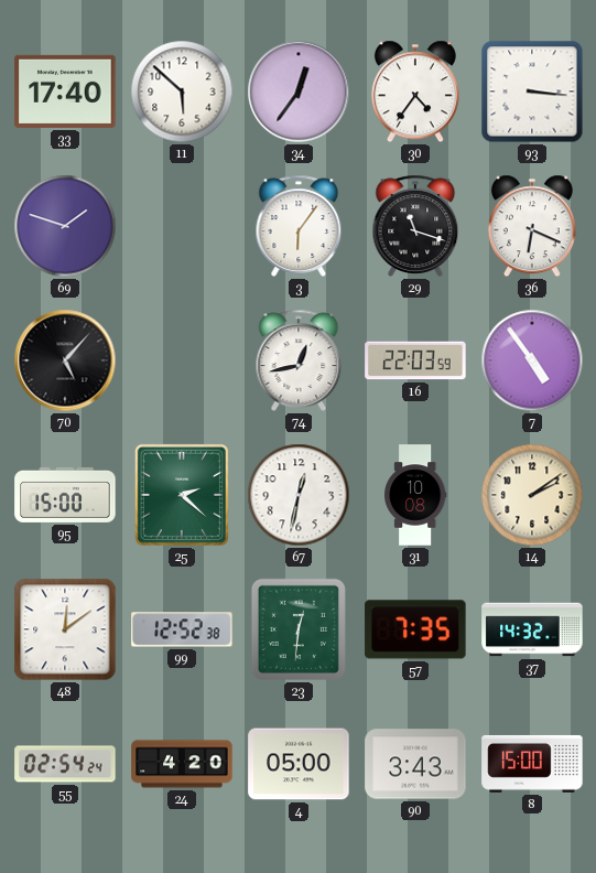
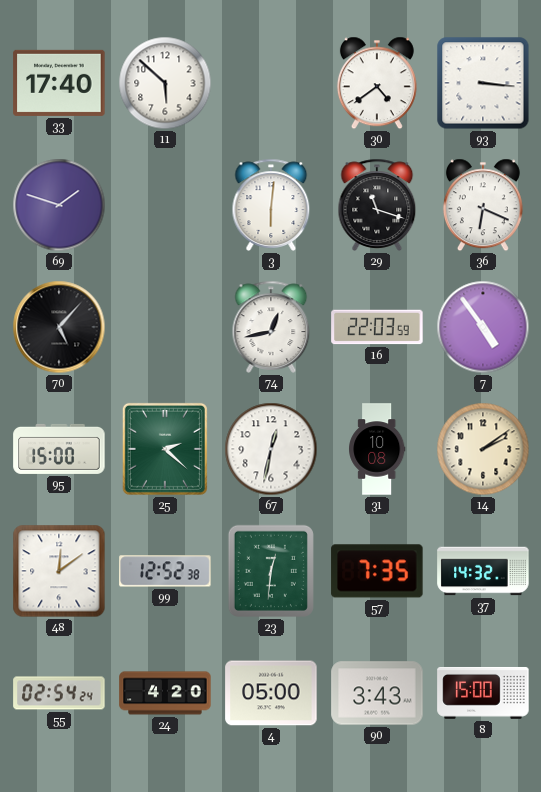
34: 12:36 -> none
30: 4:36 -> 4:39
3: 6:06 -> 6:01
